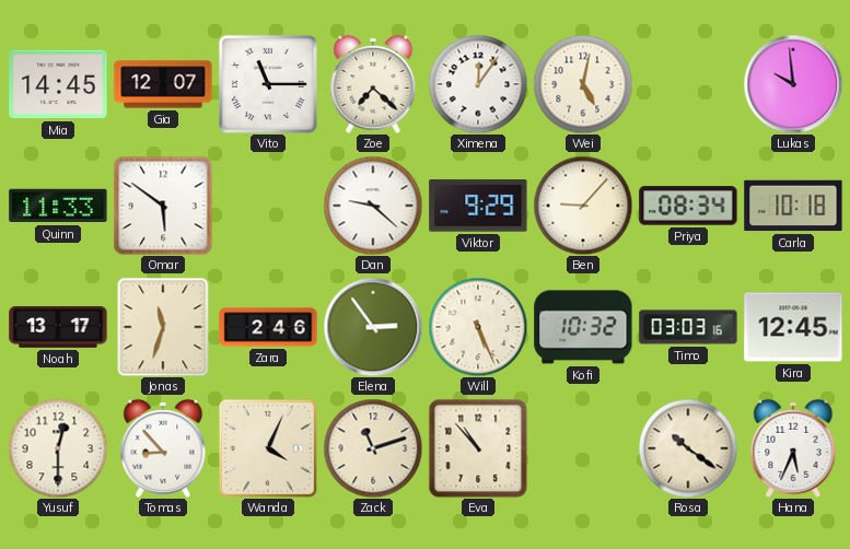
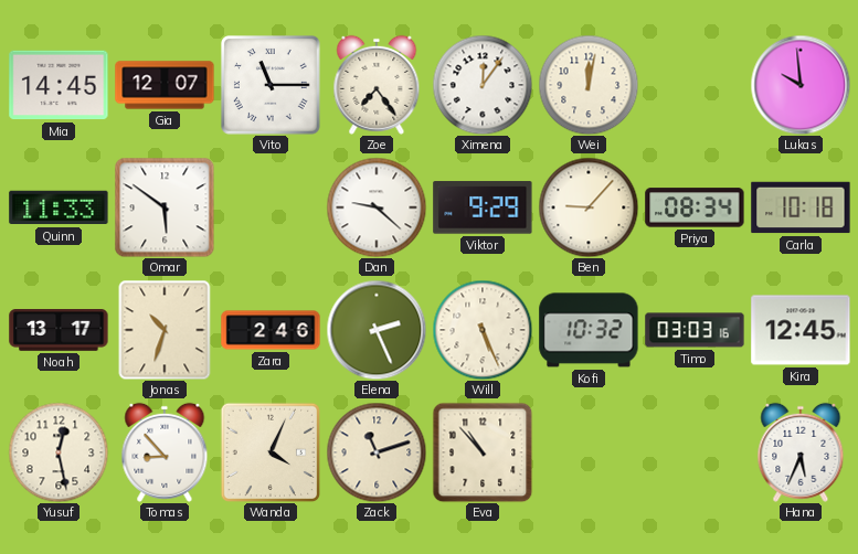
Zoe: 7:22 -> 7:24
Wei: 5:02 -> 12:02
Jonas: 11:33 -> 10:33
Elena: 2:54 -> 2:26
Yusuf: 12:30 -> 12:28
Rosa: 10:21 -> none
